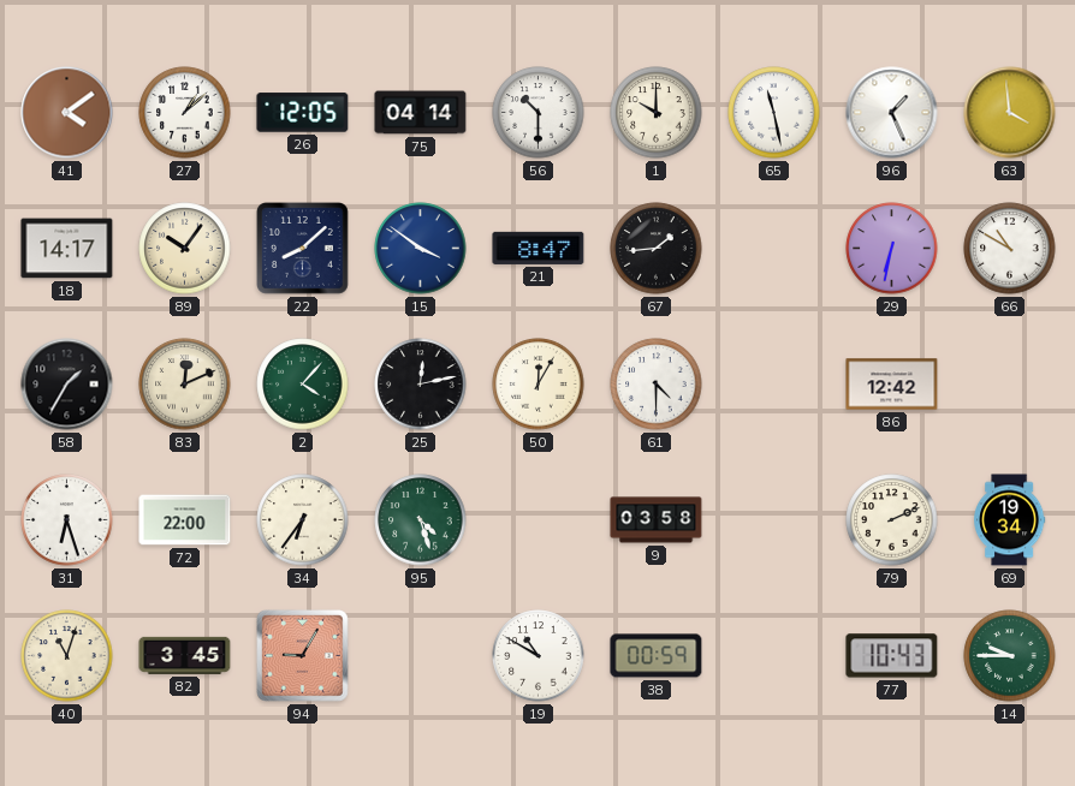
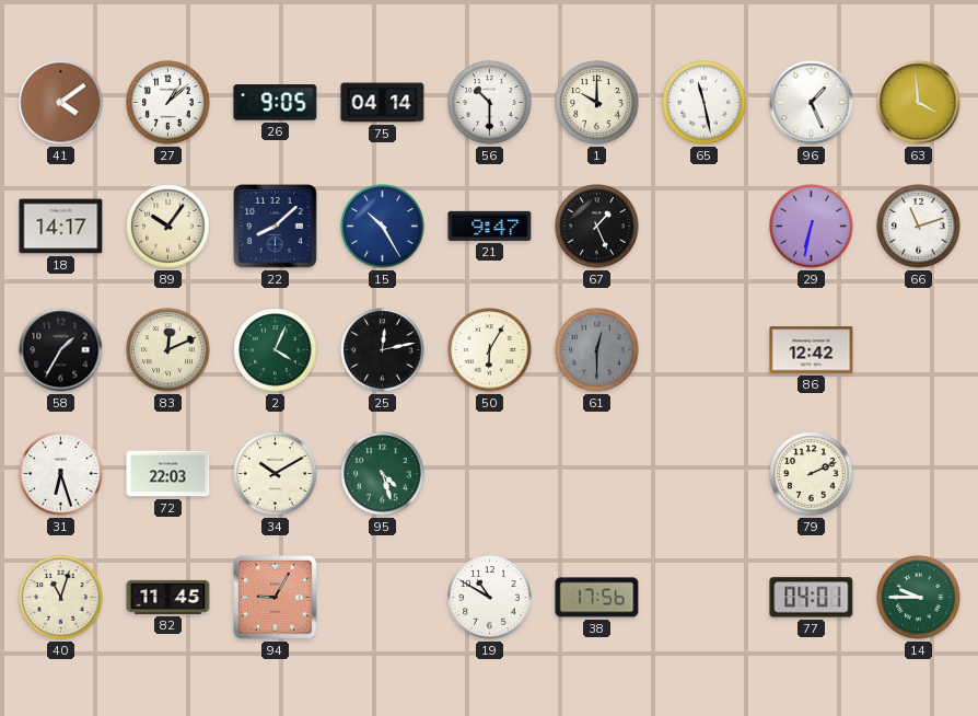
26: 12:05 -> 9:05
15: 3:51 -> 10:25
21: 8:47 -> 9:47
67: 1:44 -> 1:26
66: 10:50 -> 11:12
2: 4:07 -> 4:04
50: 12:05 -> 6:05
61: 4:30 -> 12:30
61 dial: white -> grey
72: 22:00 -> 22:03
34: 6:36 -> 10:10
9: 03:58 -> none
69: 19:34 -> none
82: 3:45 -> 11:45
38: 00:59 -> 17:56
77: 10:43 -> 04:01
